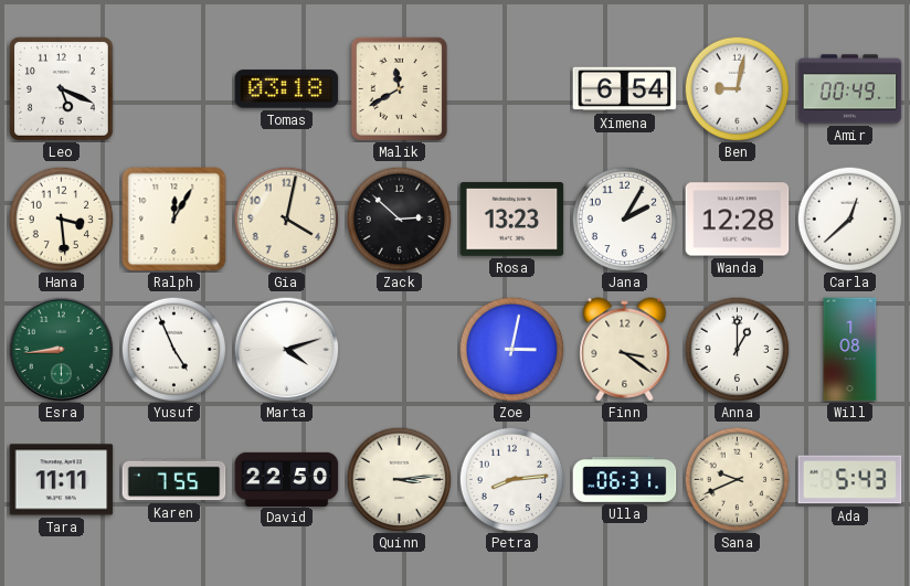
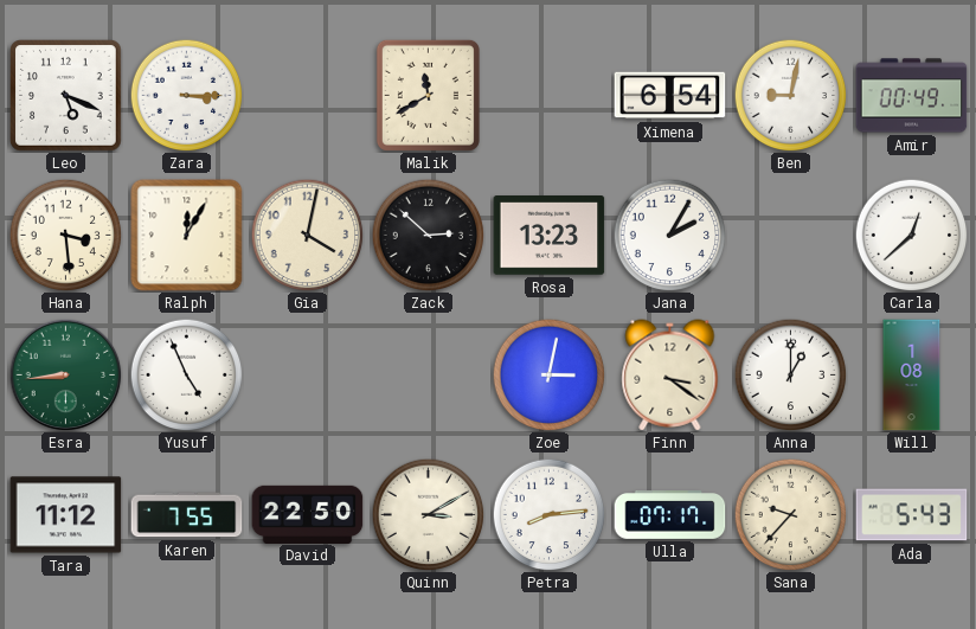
Zara: none -> 3:15
Tomas: 03:18 -> none
Wanda: 12:28 -> none
Marta: 4:12 -> none
Tara: 11:11 -> 11:12
Quinn: 3:14 -> 3:10
Ulla: 06:31 -> 07:17
Sana: 9:41 -> 9:37
